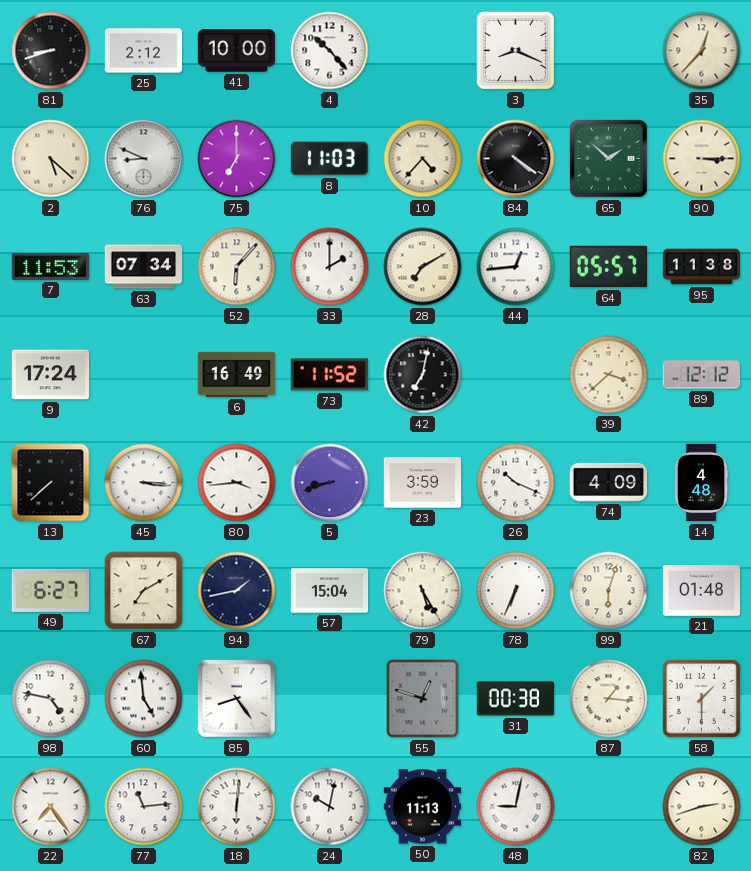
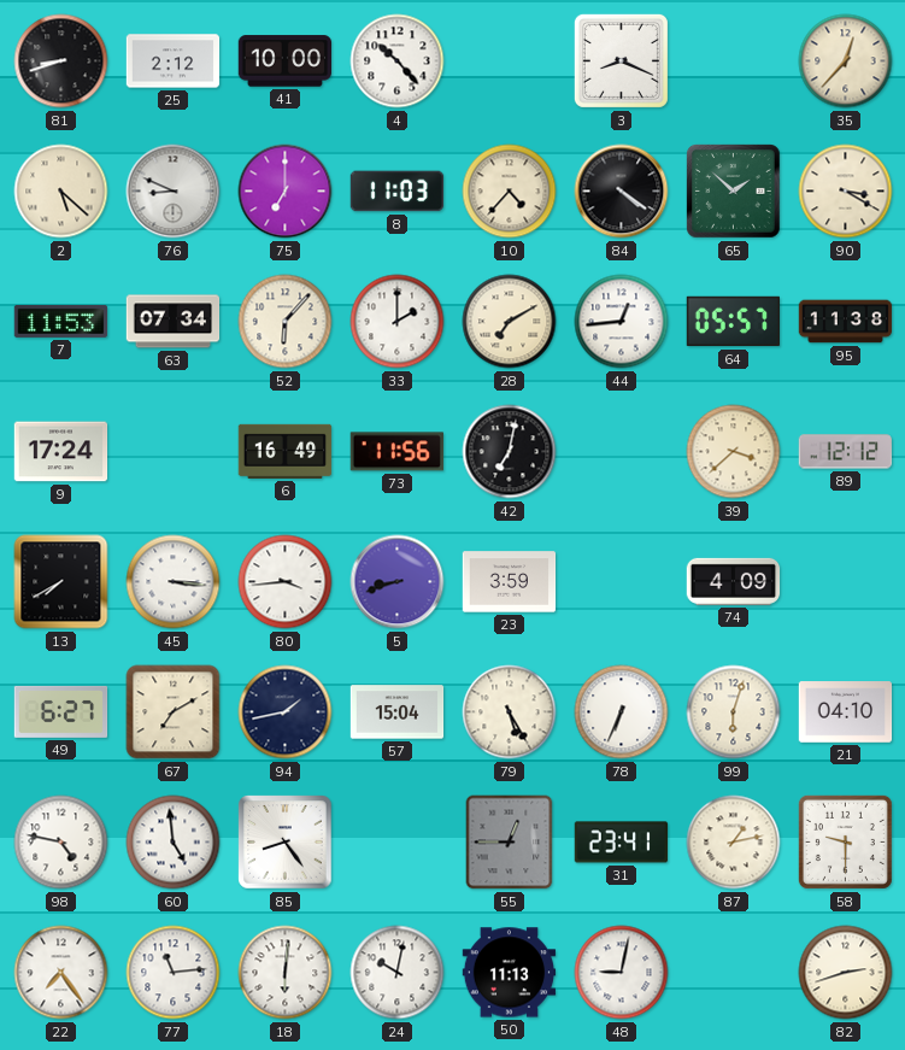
90: 3:15 -> 3:20
73: 11:52 -> 11:56
13: 7:38 -> 7:40
26: 10:19 -> none
14: 4:48 -> none
21: 01:48 -> 04:10
55: 12:48 -> 12:45
31: 00:38 -> 23:41
87: 1:16 -> 1:13
58: 1:30 -> 9:30
